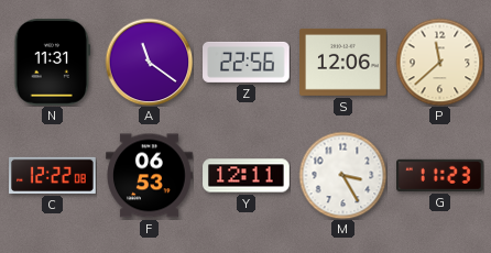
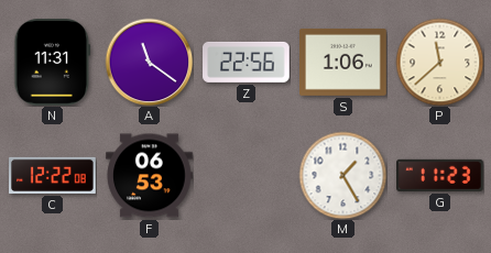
S: 12:06 -> 1:06
Y: 12:11 -> none
M: 3:25 -> 1:25
